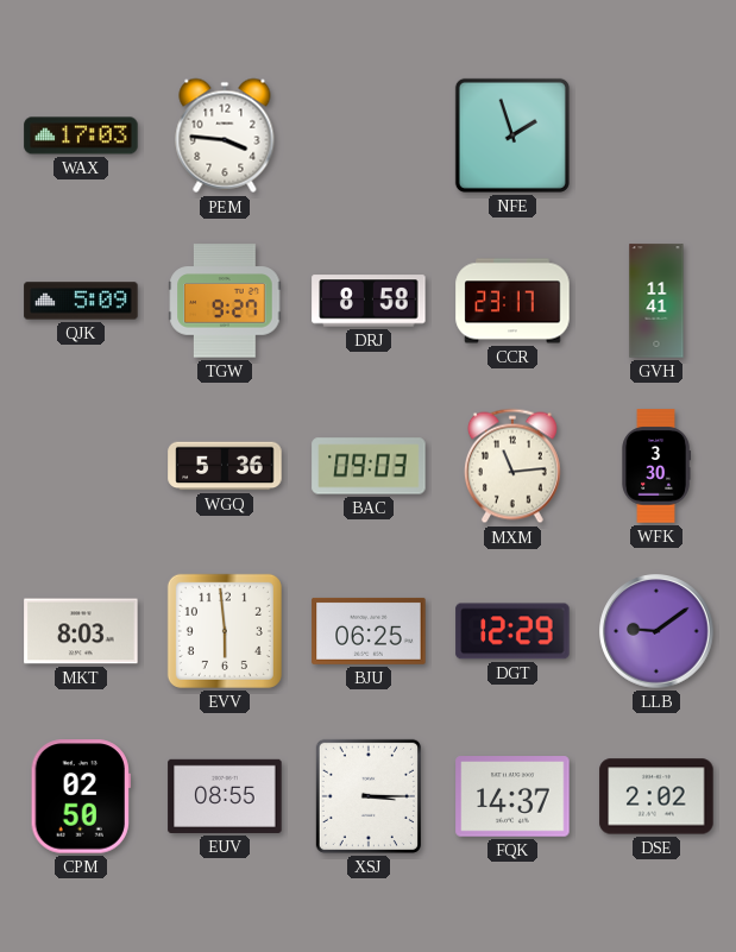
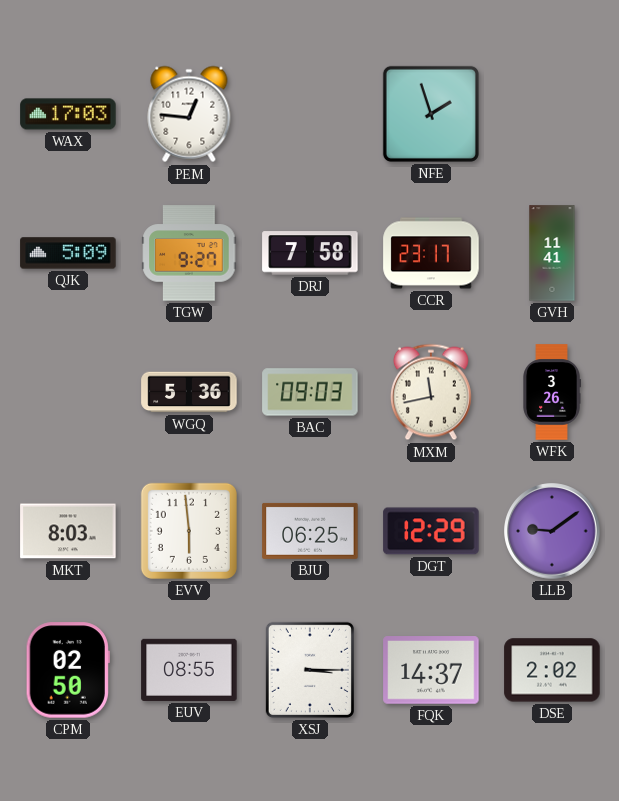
PEM: 3:46 -> 12:46
DRJ: 8:58 -> 7:58
MXM: 11:14 -> 11:43
WFK: 3:30 -> 3:26
